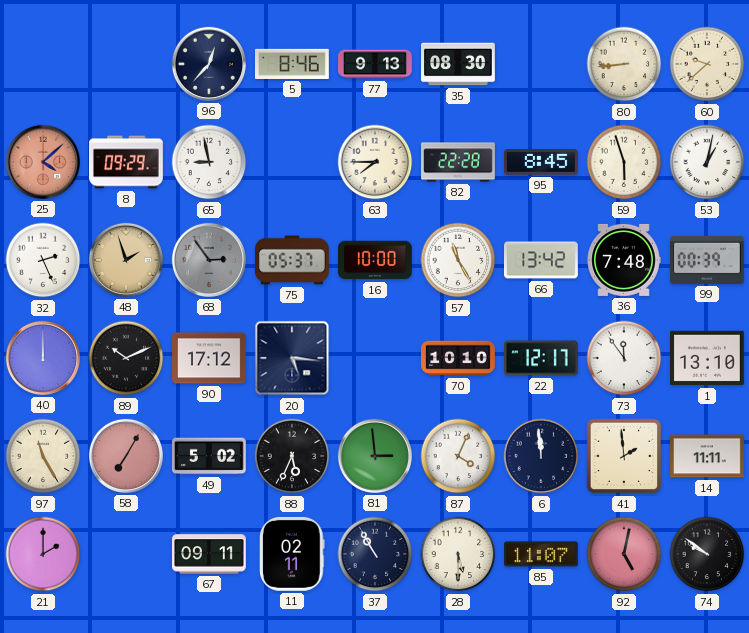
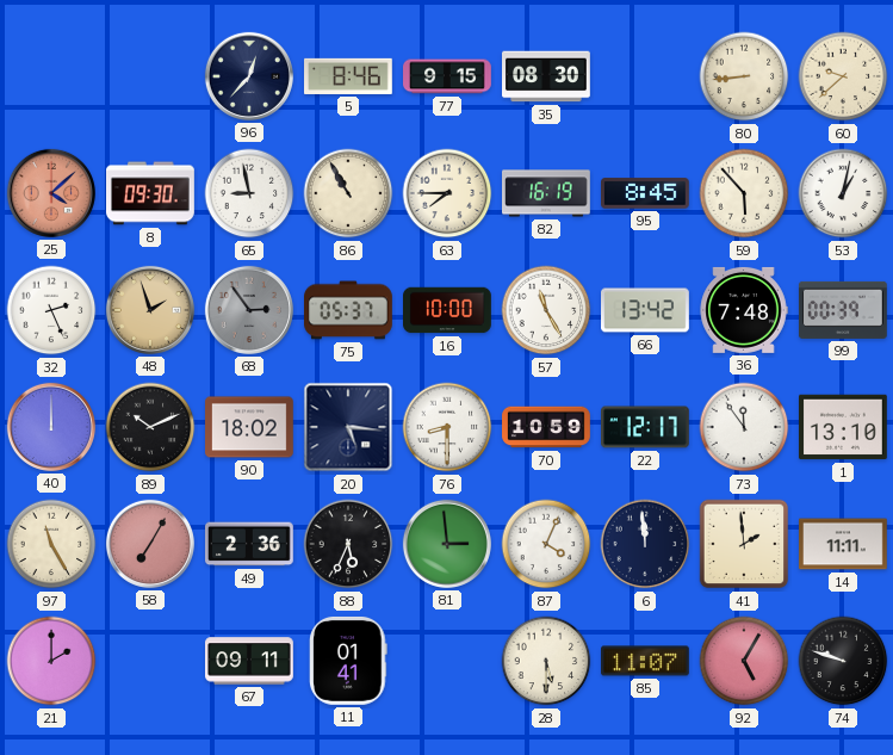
77: 9:13 -> 9:15
8: 09:29 -> 09:30
86: none -> 10:55
82: 22:28 -> 16:19
59: 5:57 -> 5:53
90: 17:12 -> 18:02
76: none -> 8:30
70: 10:10 -> 10:59
49: 5:02 -> 2:36
11: 02:11 -> 01:41
37: 10:55 -> none
92: 5:02 -> 5:05
74: 9:51 -> 9:48
